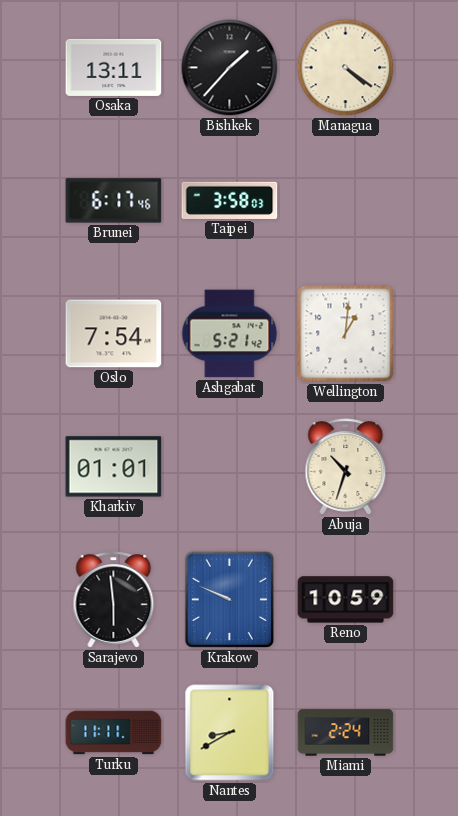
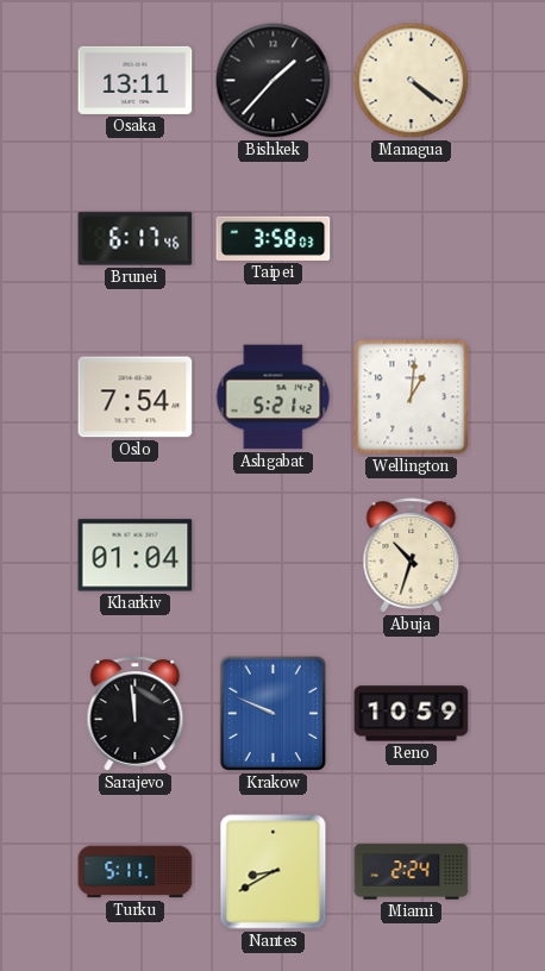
Kharkiv: 01:01 -> 01:04
Sarajevo: 5:59 -> 11:59
Turku: 11:11 -> 5:11
